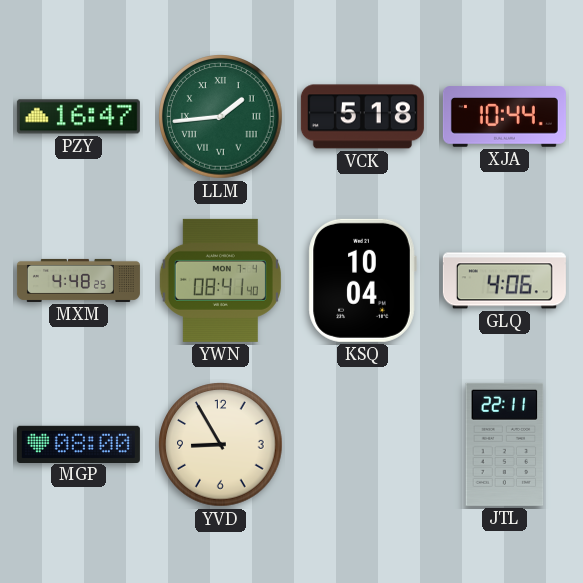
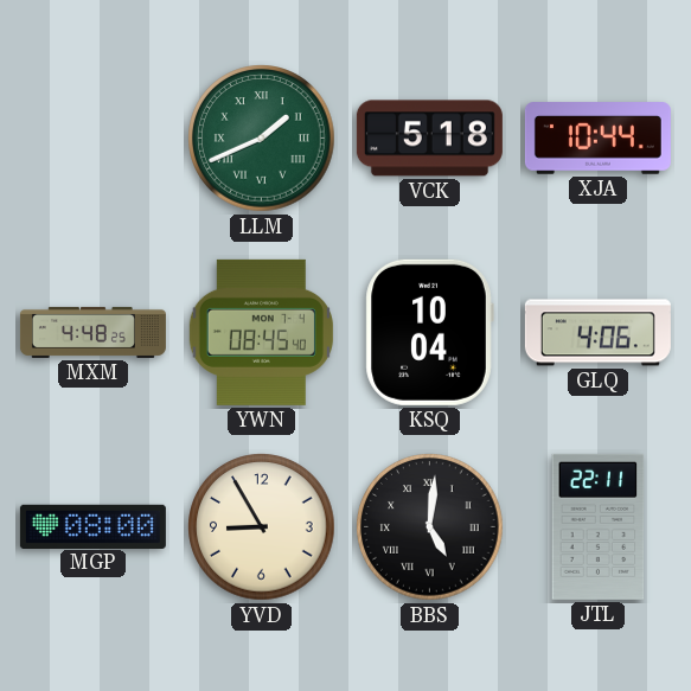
PZY: 16:47 -> none
LLM: 1:44 -> 1:41
YWN: 08:41 -> 08:45
BBS: none -> 5:01
